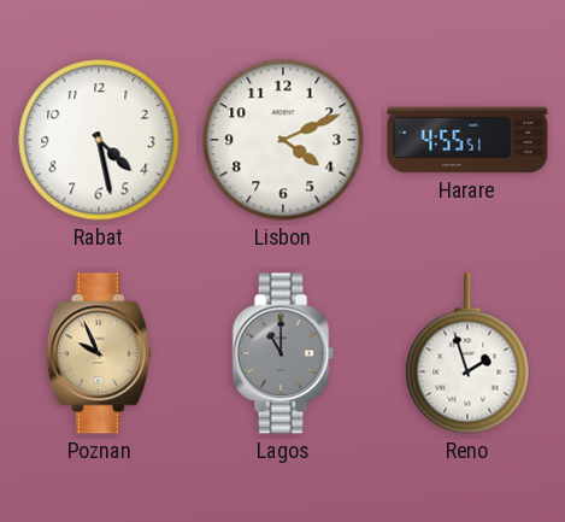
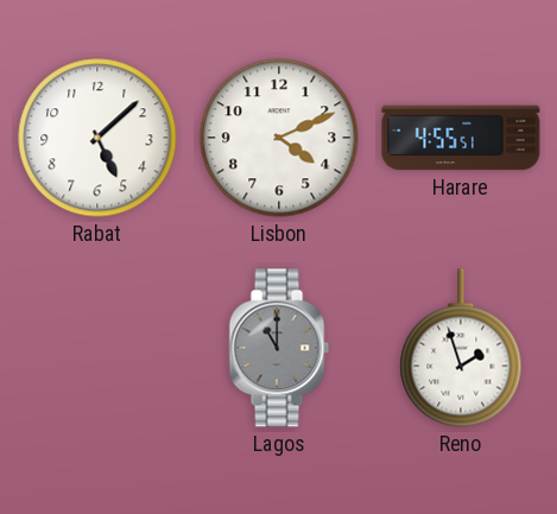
Rabat: 4:28 -> 5:08
Poznan: 9:56 -> none
